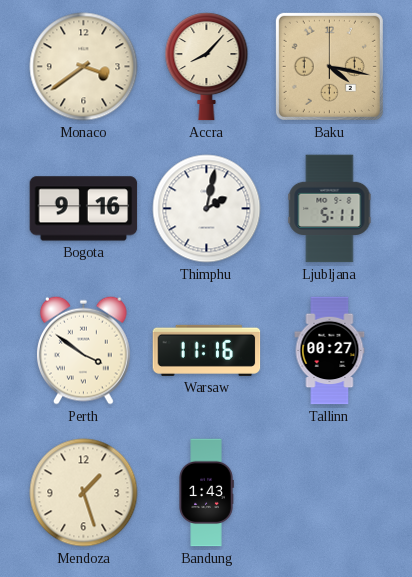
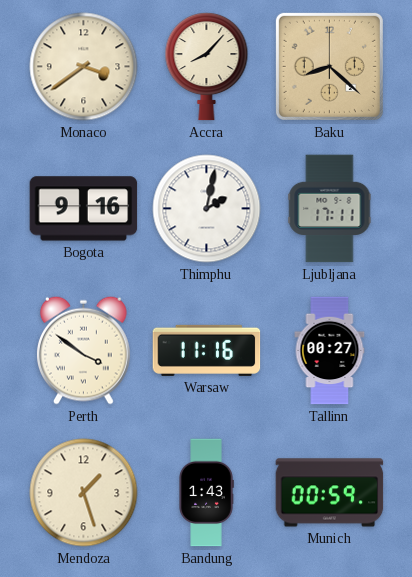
Baku: 4:17 -> 8:22
Ljubljana: 5:11 -> 17:11
Munich: none -> 00:59
